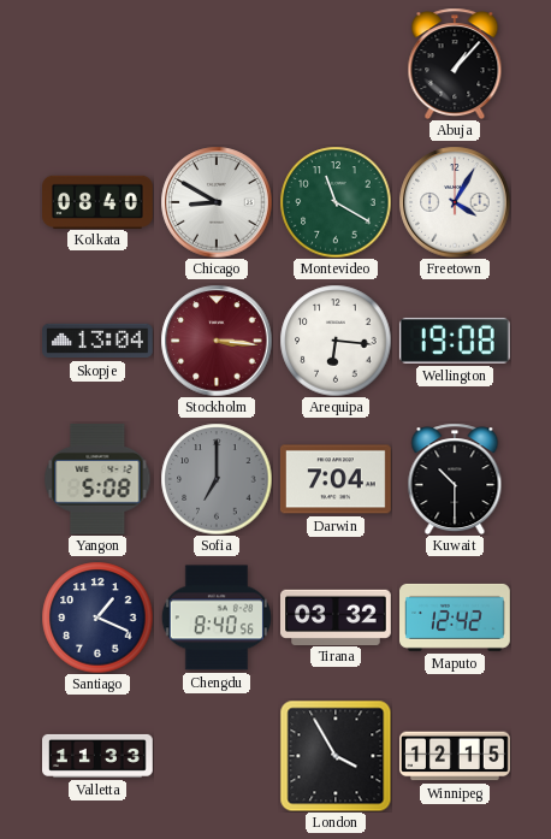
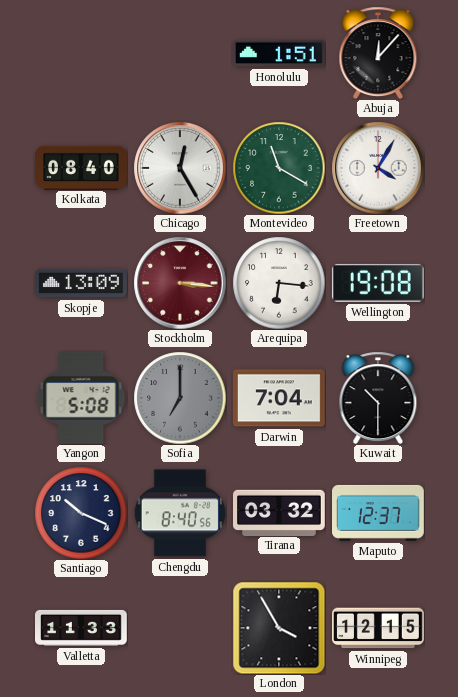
Honolulu: none -> 1:51
Abuja: 1:07 -> 12:07
Chicago: 8:50 -> 12:25
Skopje: 13:04 -> 13:09
Santiago: 1:19 -> 10:19
Maputo: 12:42 -> 12:37
